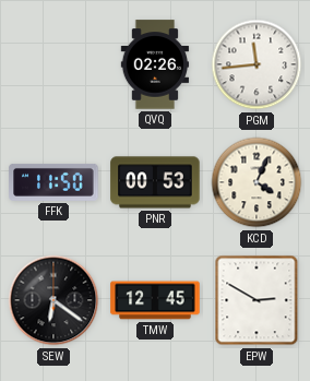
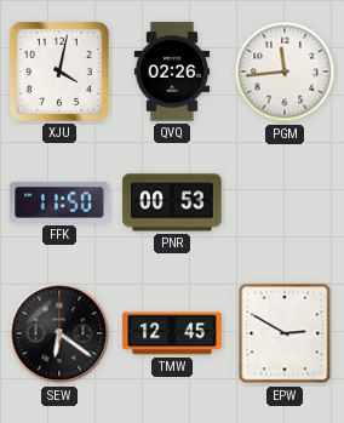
XJU: none -> 4:02
KCD: 4:04 -> none
